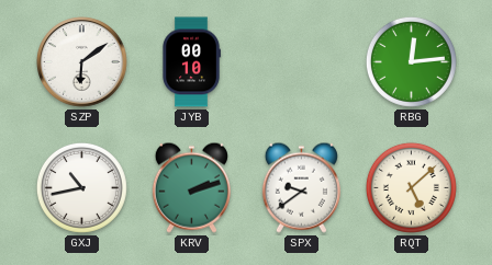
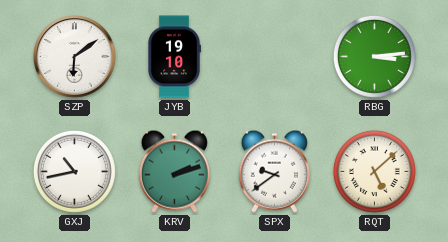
JYB: 00:10 -> 19:10
RBG: 12:14 -> 3:14
